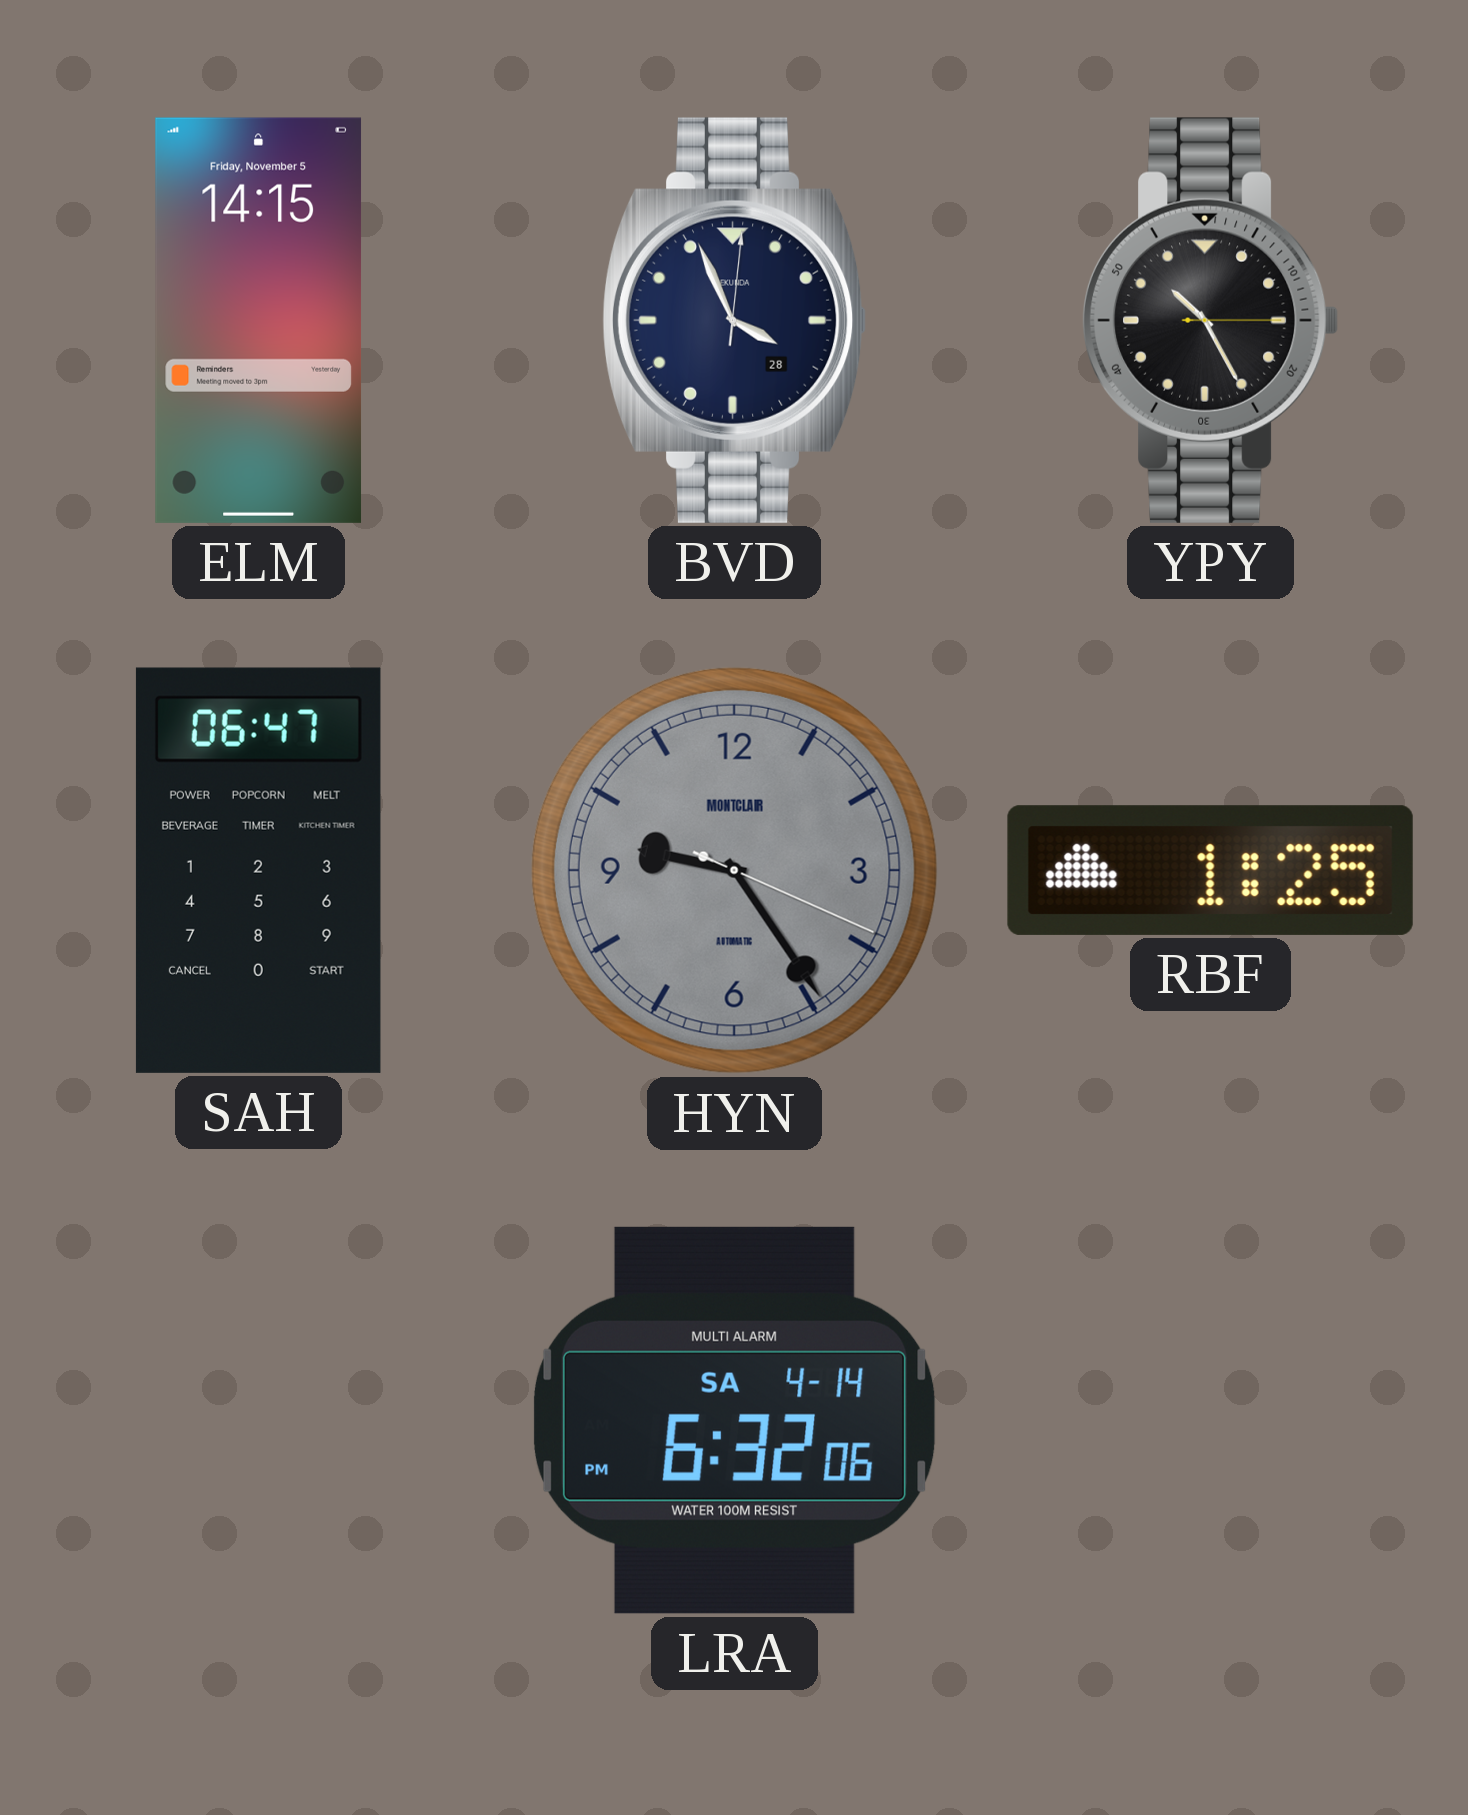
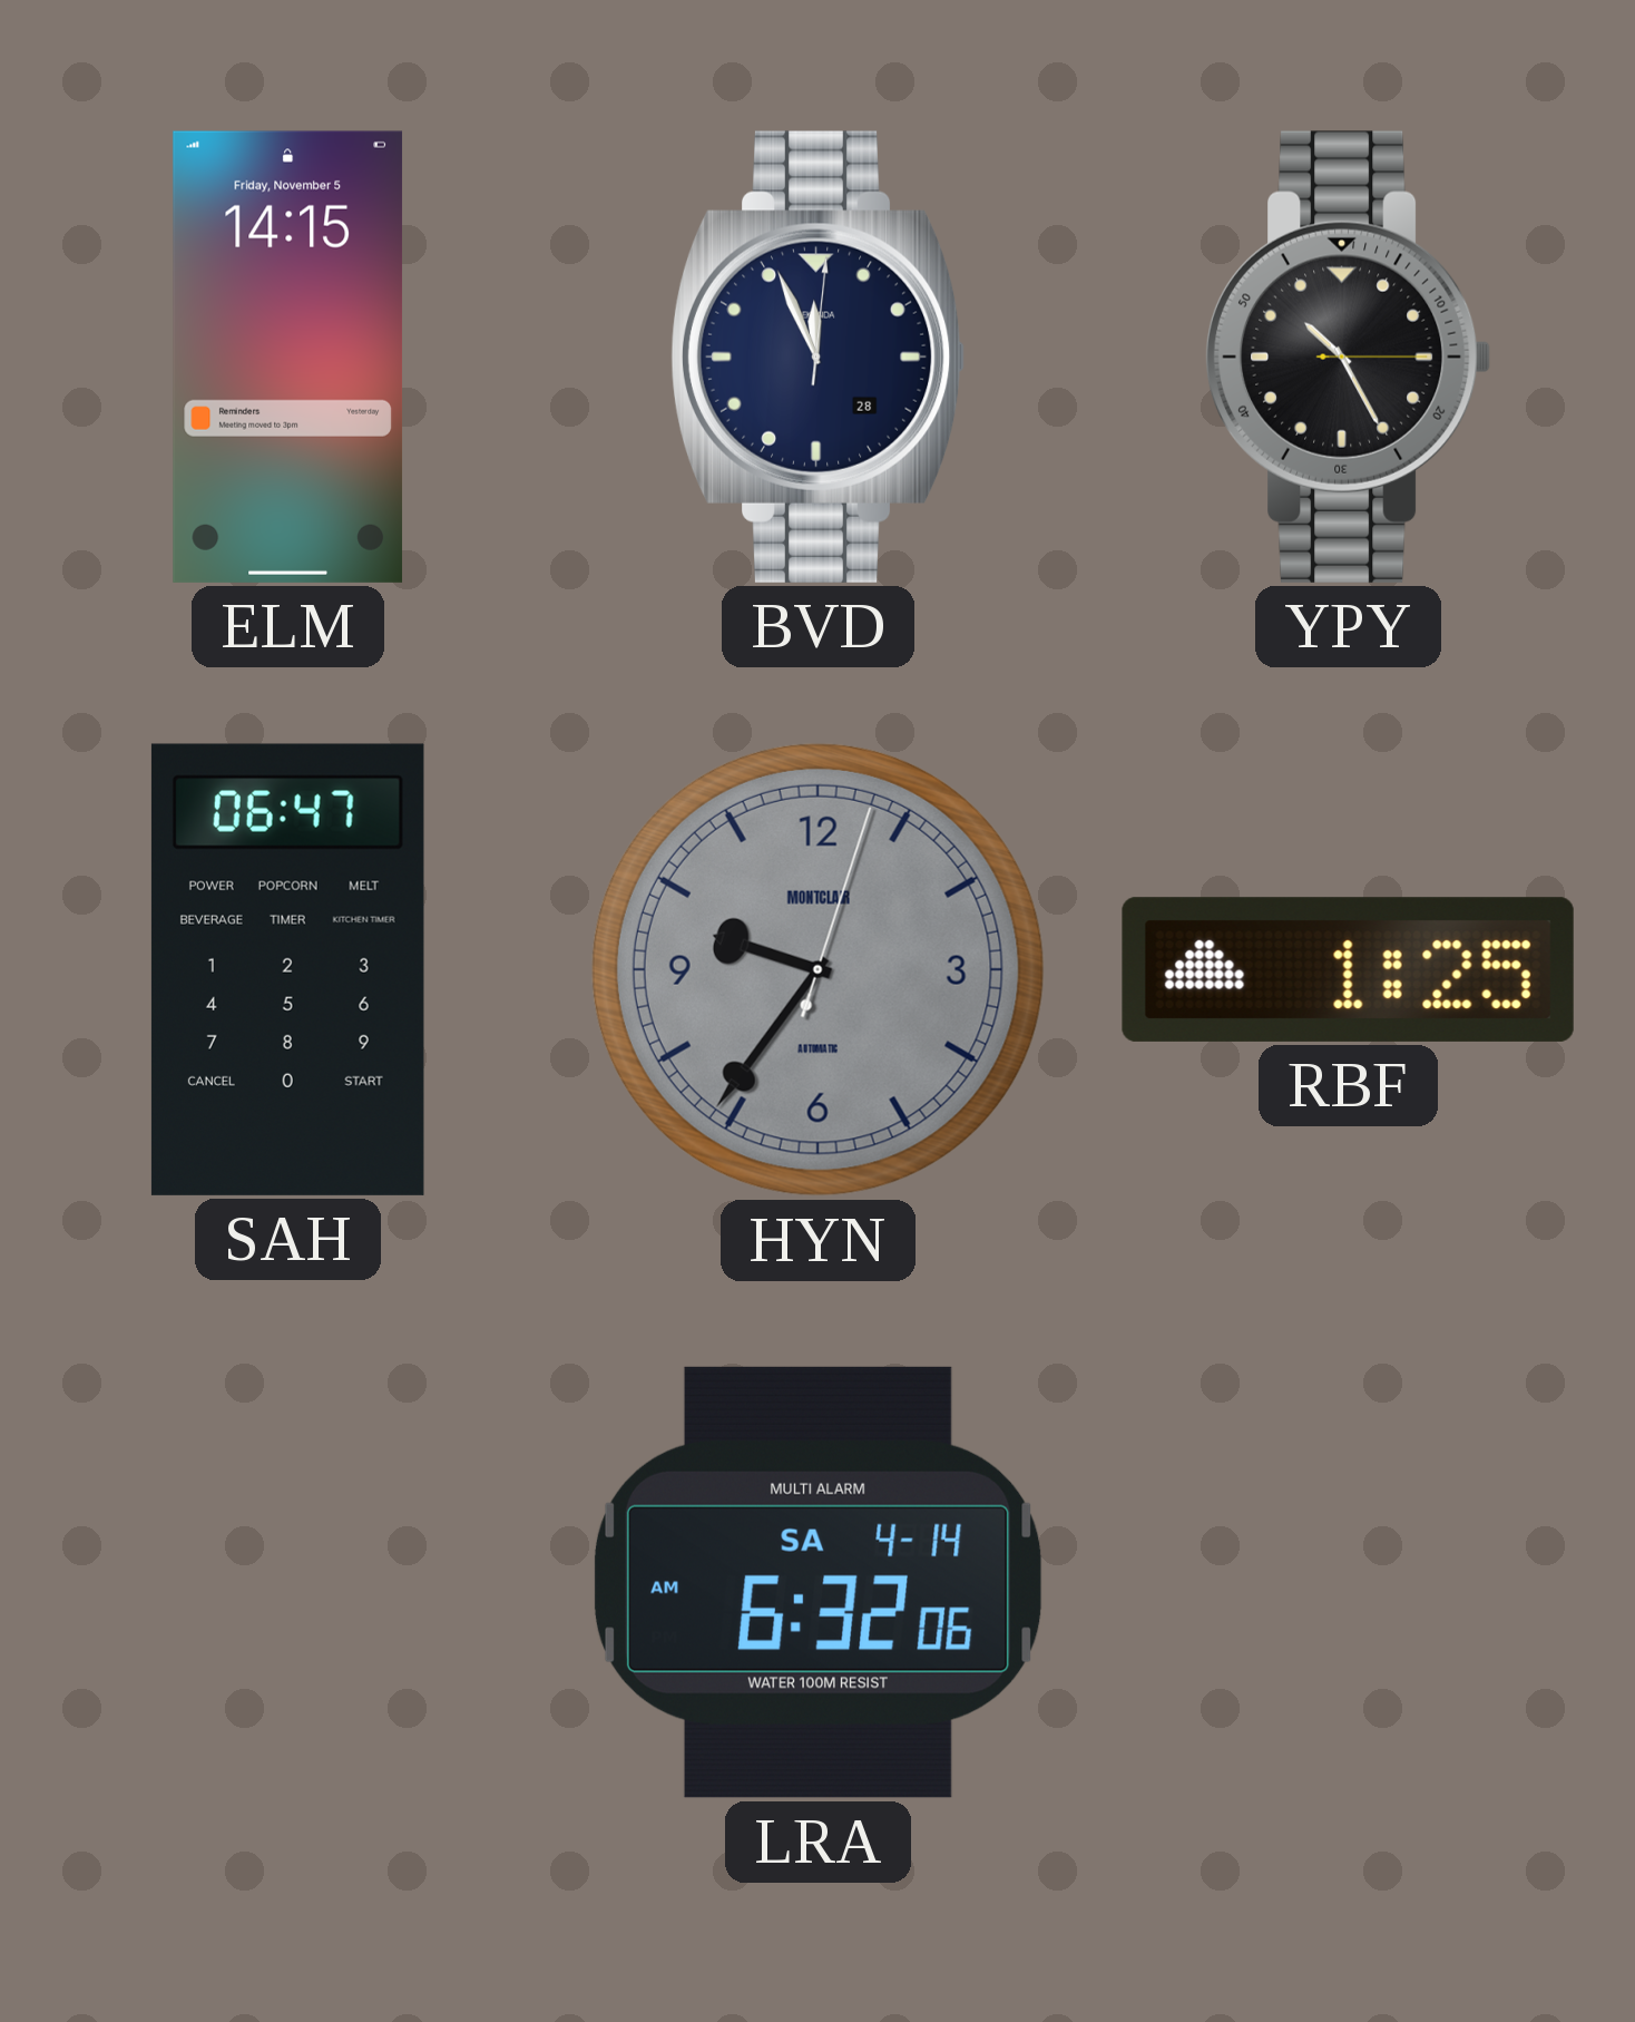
BVD: 3:56 -> 11:56
HYN: 9:24 -> 9:36
LRA: 6:32:06 PM -> 6:32:06 AM
